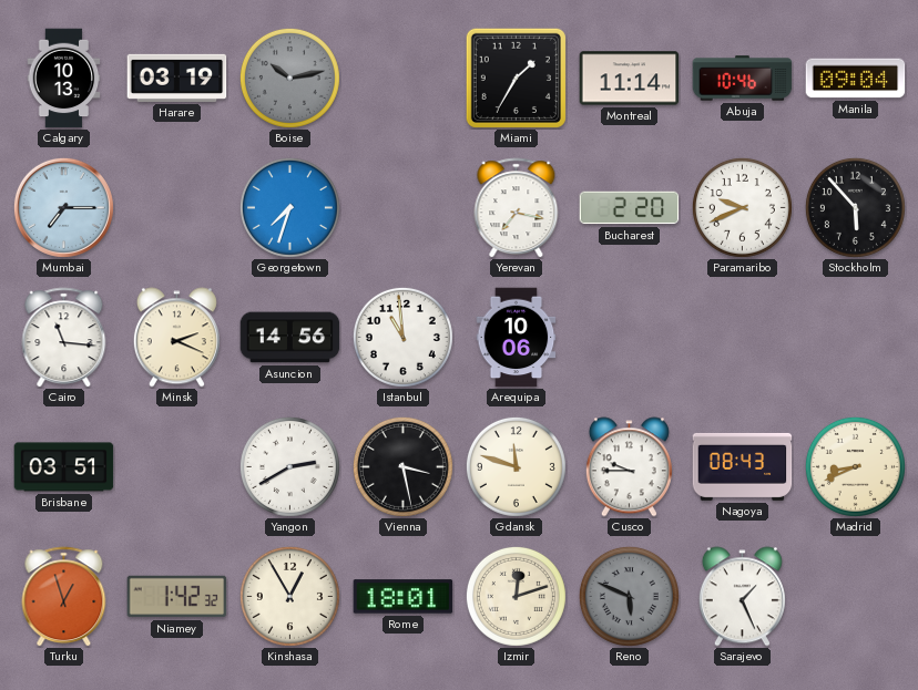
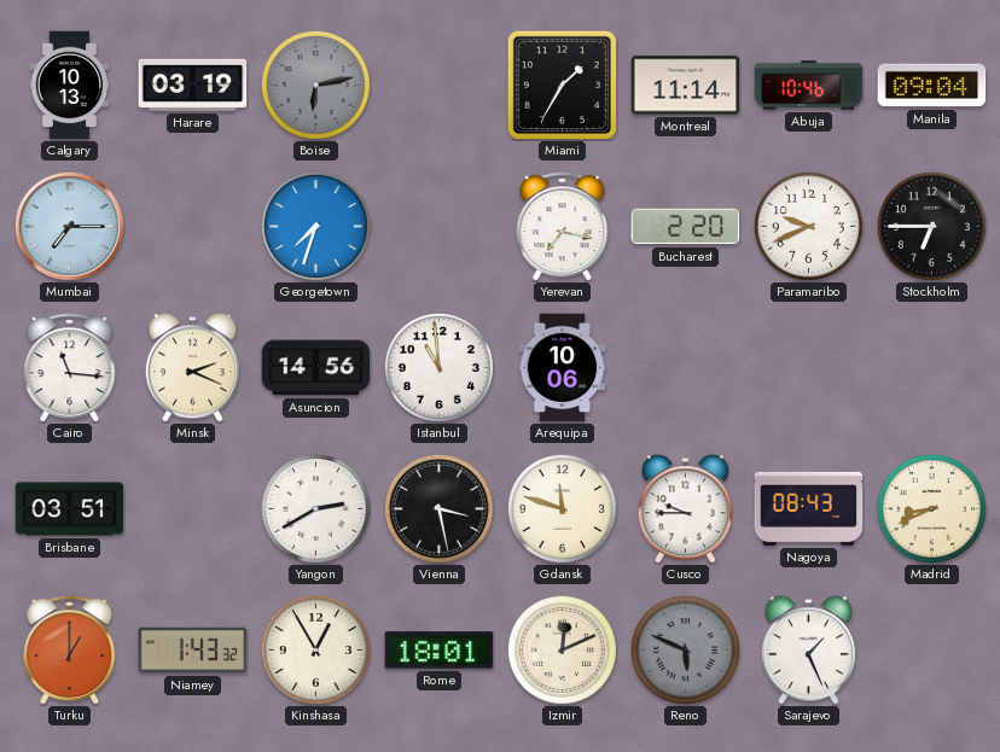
Boise: 10:13 -> 6:13
Stockholm: 5:53 -> 6:45
Turku: 12:57 -> 1:00
Niamey: 1:42 -> 1:43
Izmir: 12:12 -> 12:11
